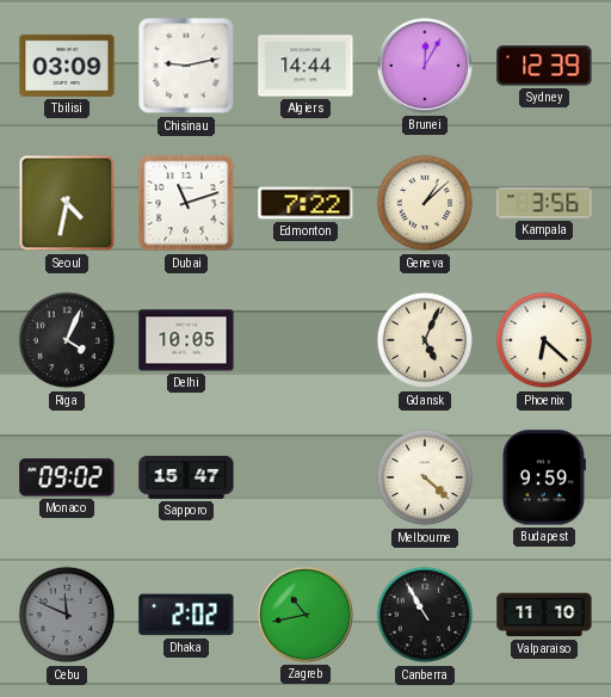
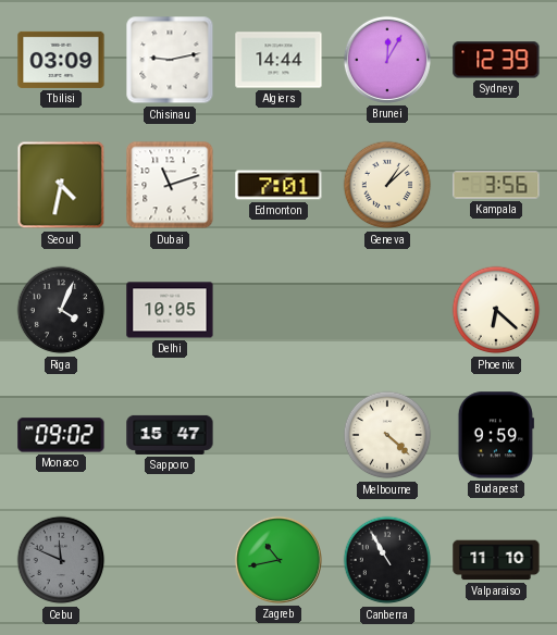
Edmonton: 7:22 -> 7:01
Gdansk: 5:04 -> none
Dhaka: 2:02 -> none
